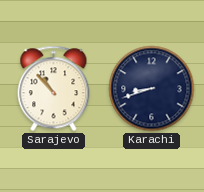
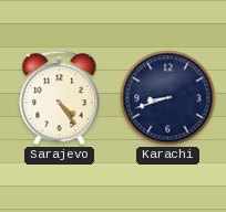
Sarajevo: 10:53 -> 4:24
